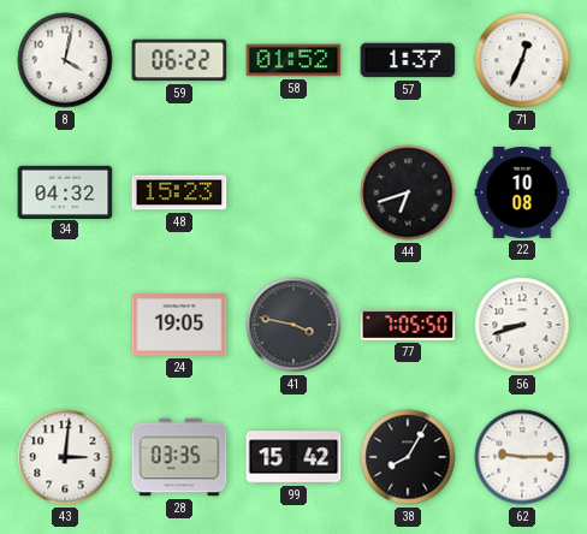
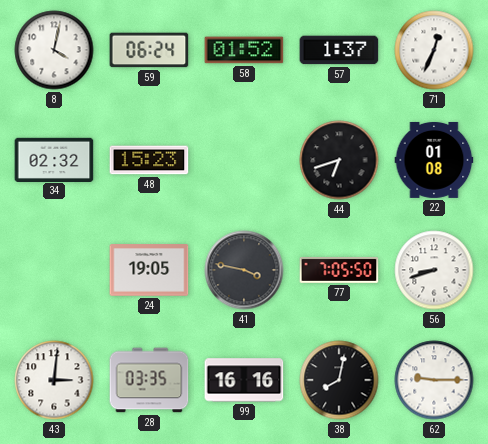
59: 06:22 -> 06:24
34: 04:32 -> 02:32
22: 10:08 -> 01:08
99: 15:42 -> 16:16
38: 8:05 -> 8:02
